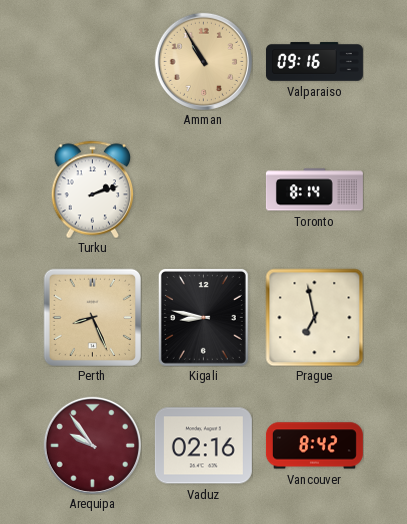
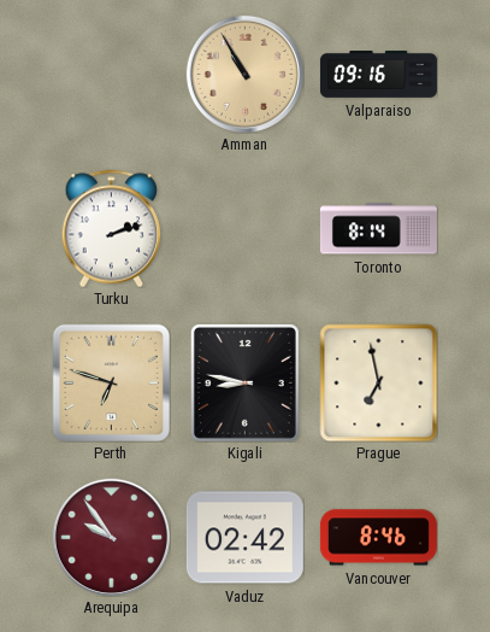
Perth: 8:26 -> 6:48
Vaduz: 02:16 -> 02:42
Vancouver: 8:42 -> 8:46
